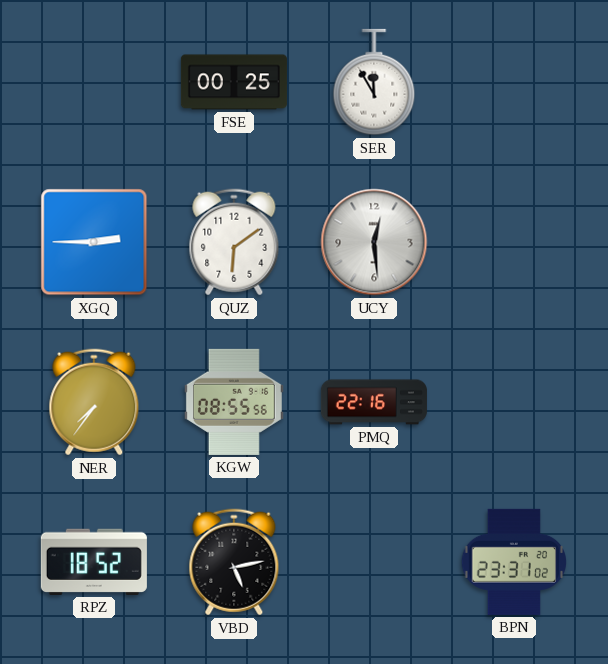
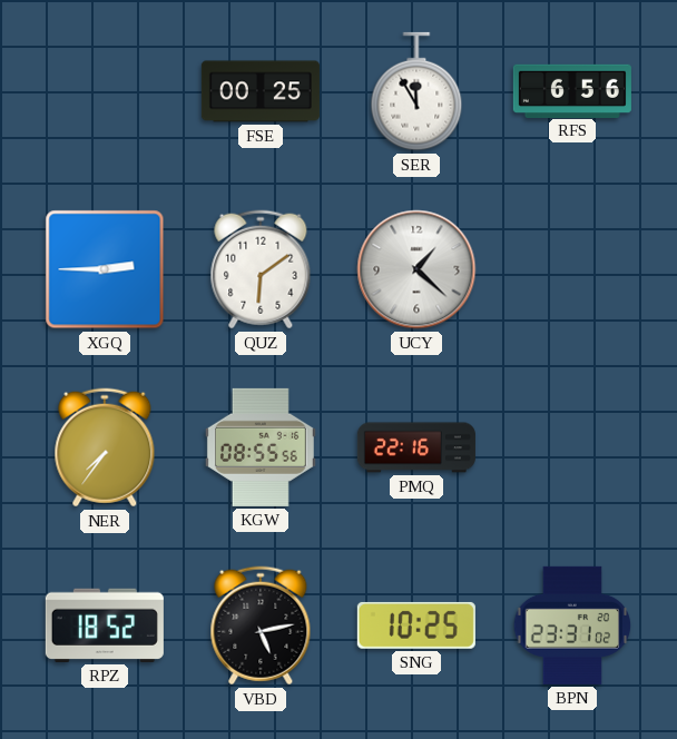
RFS: none -> 6:56
UCY: 12:29 -> 1:22
SNG: none -> 10:25
